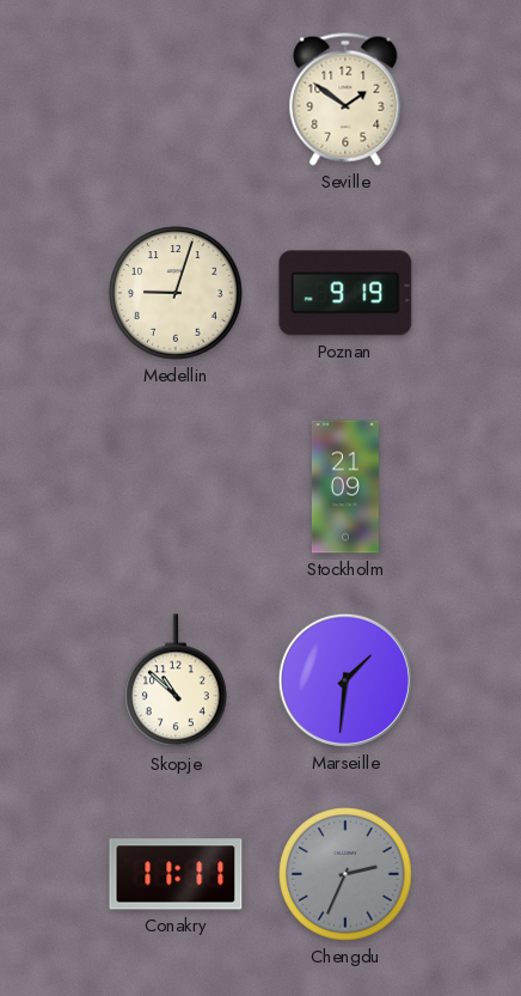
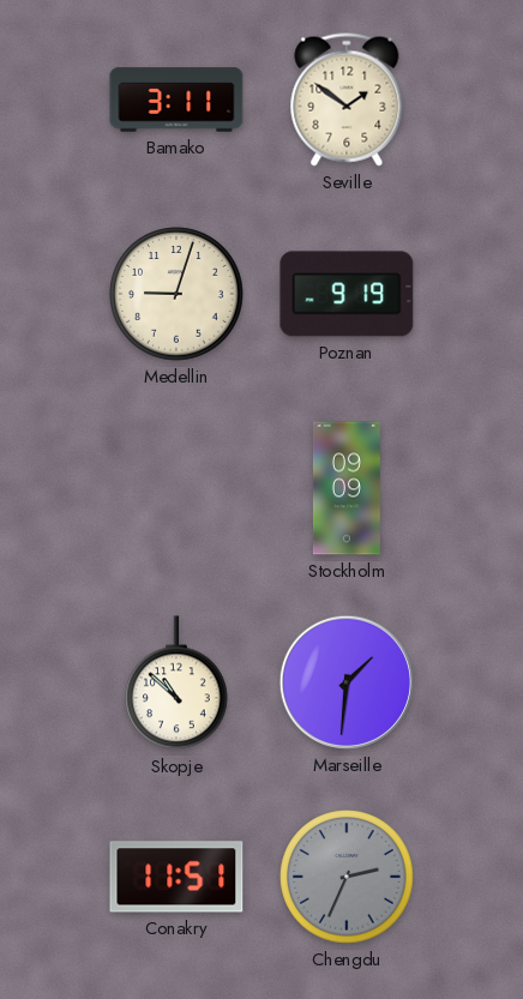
Bamako: none -> 3:11
Stockholm: 21:09 -> 09:09
Conakry: 11:11 -> 11:51
